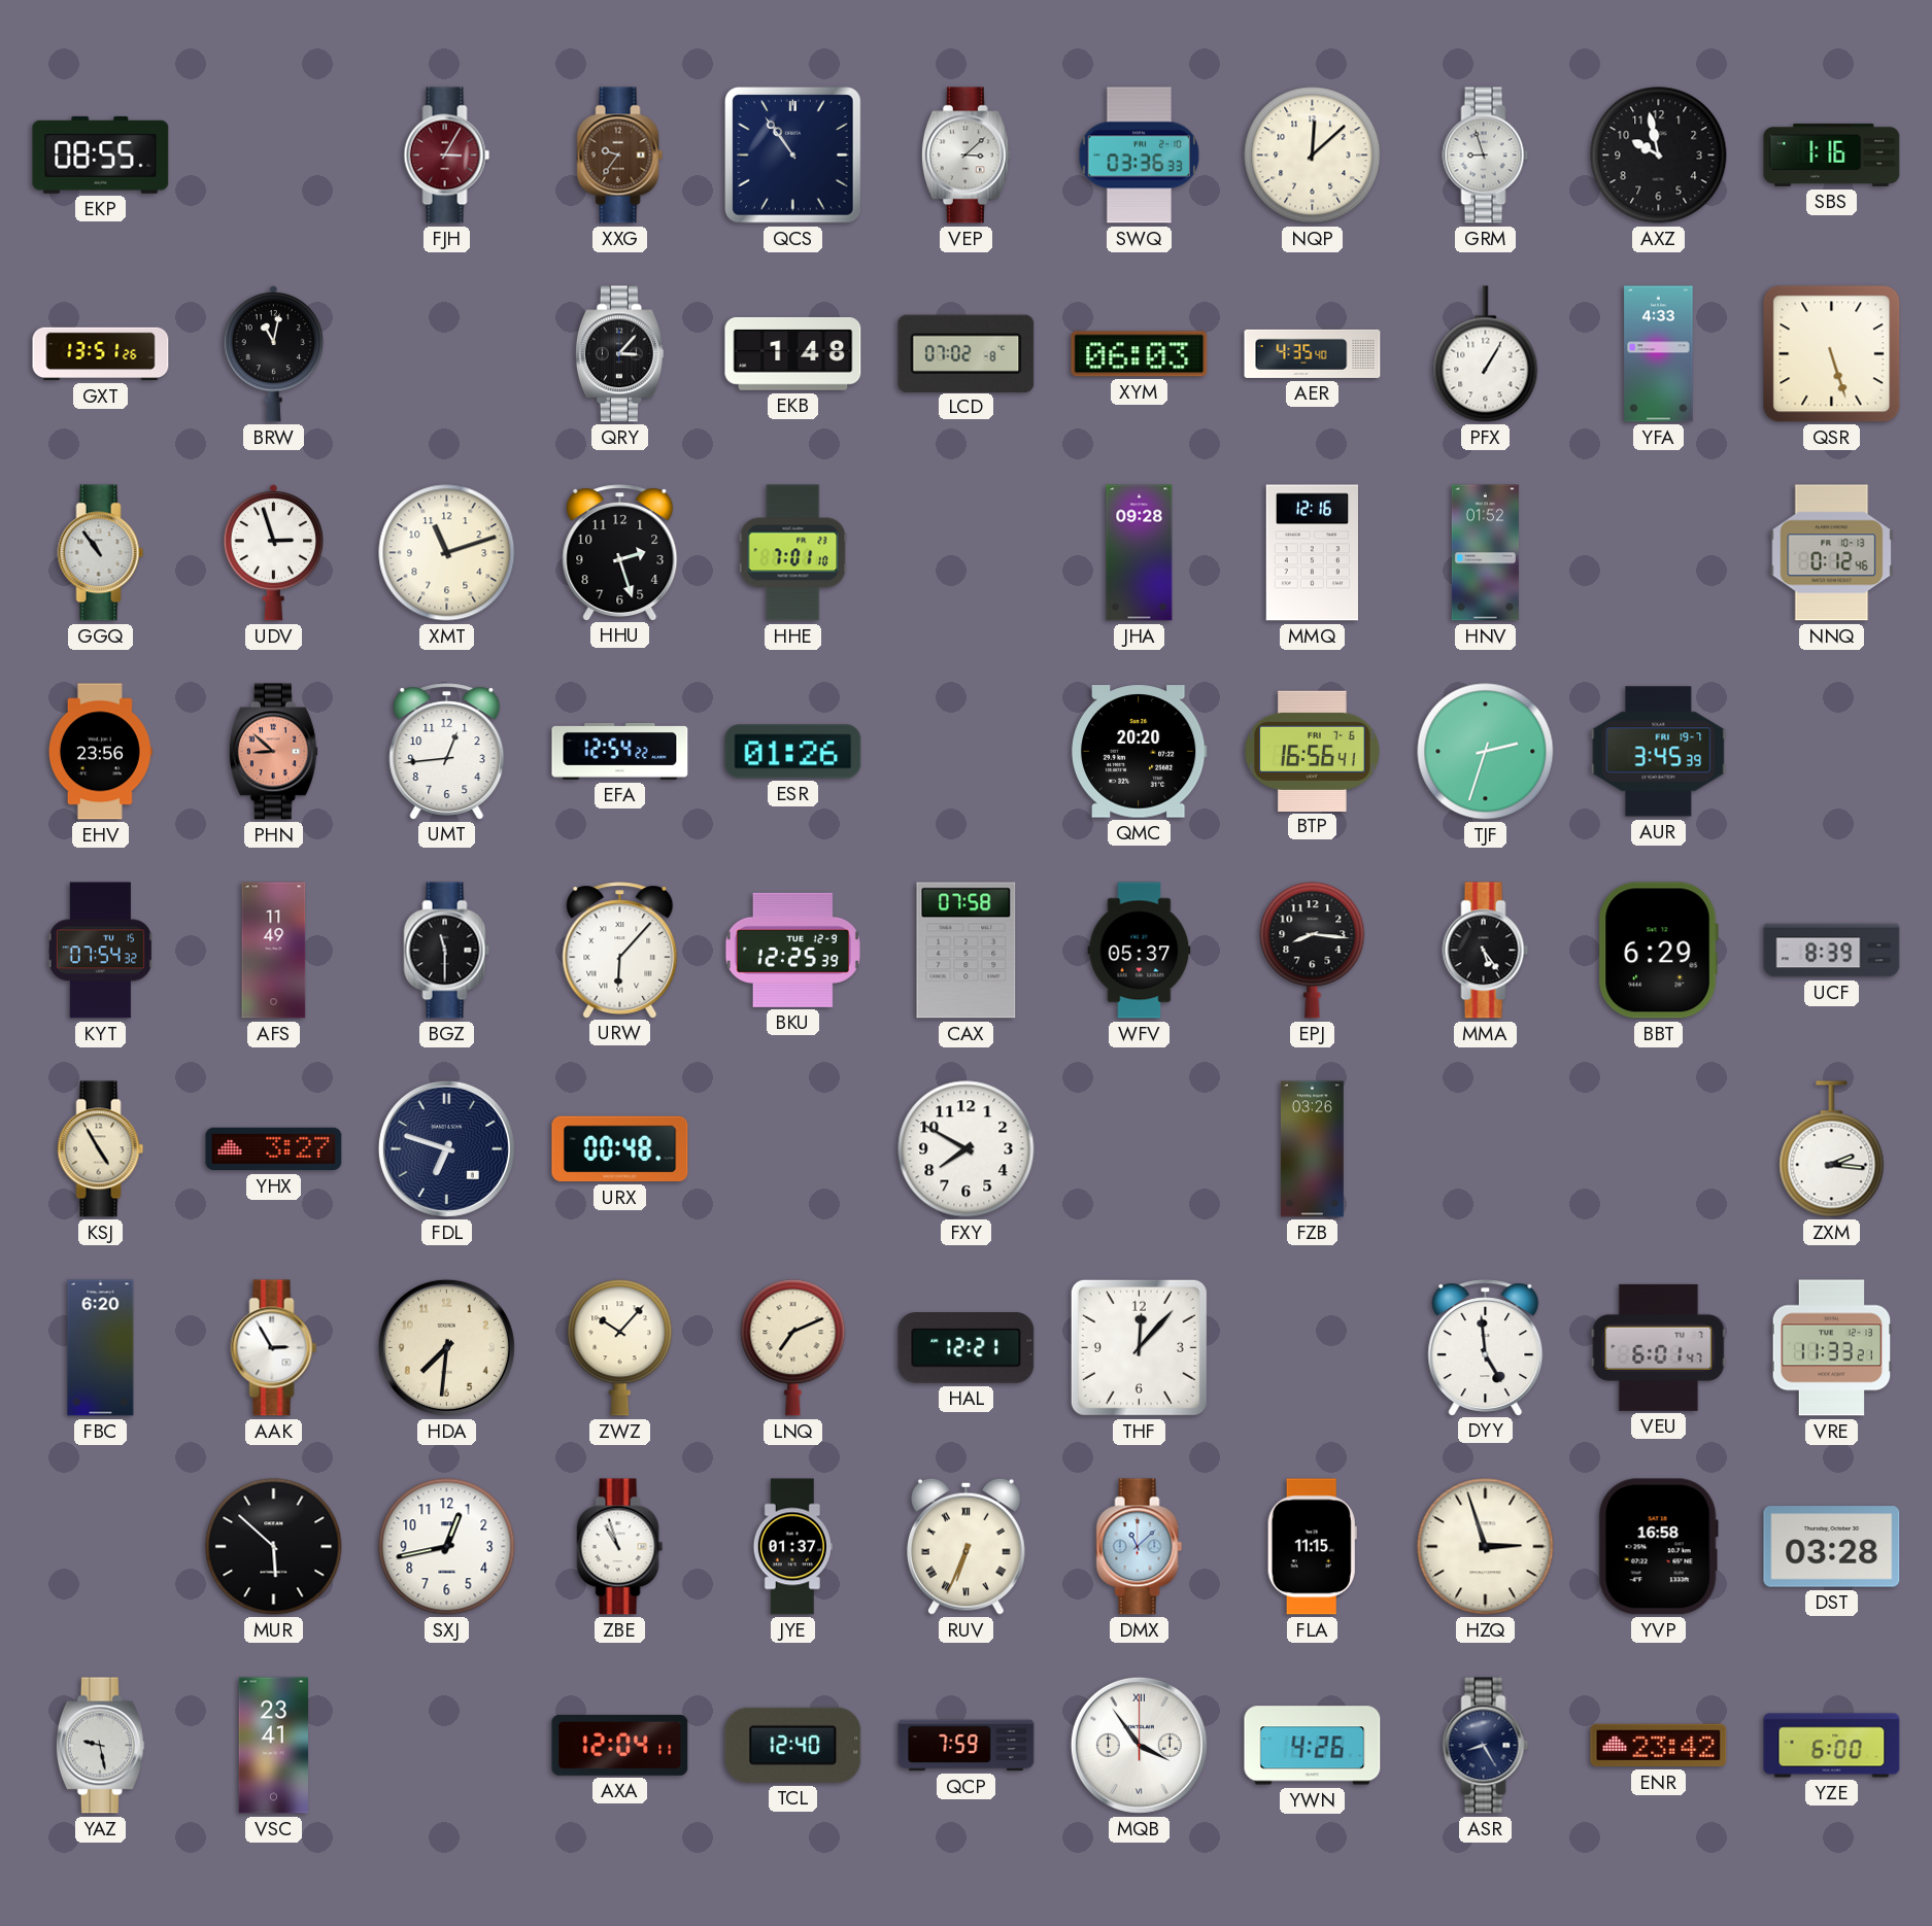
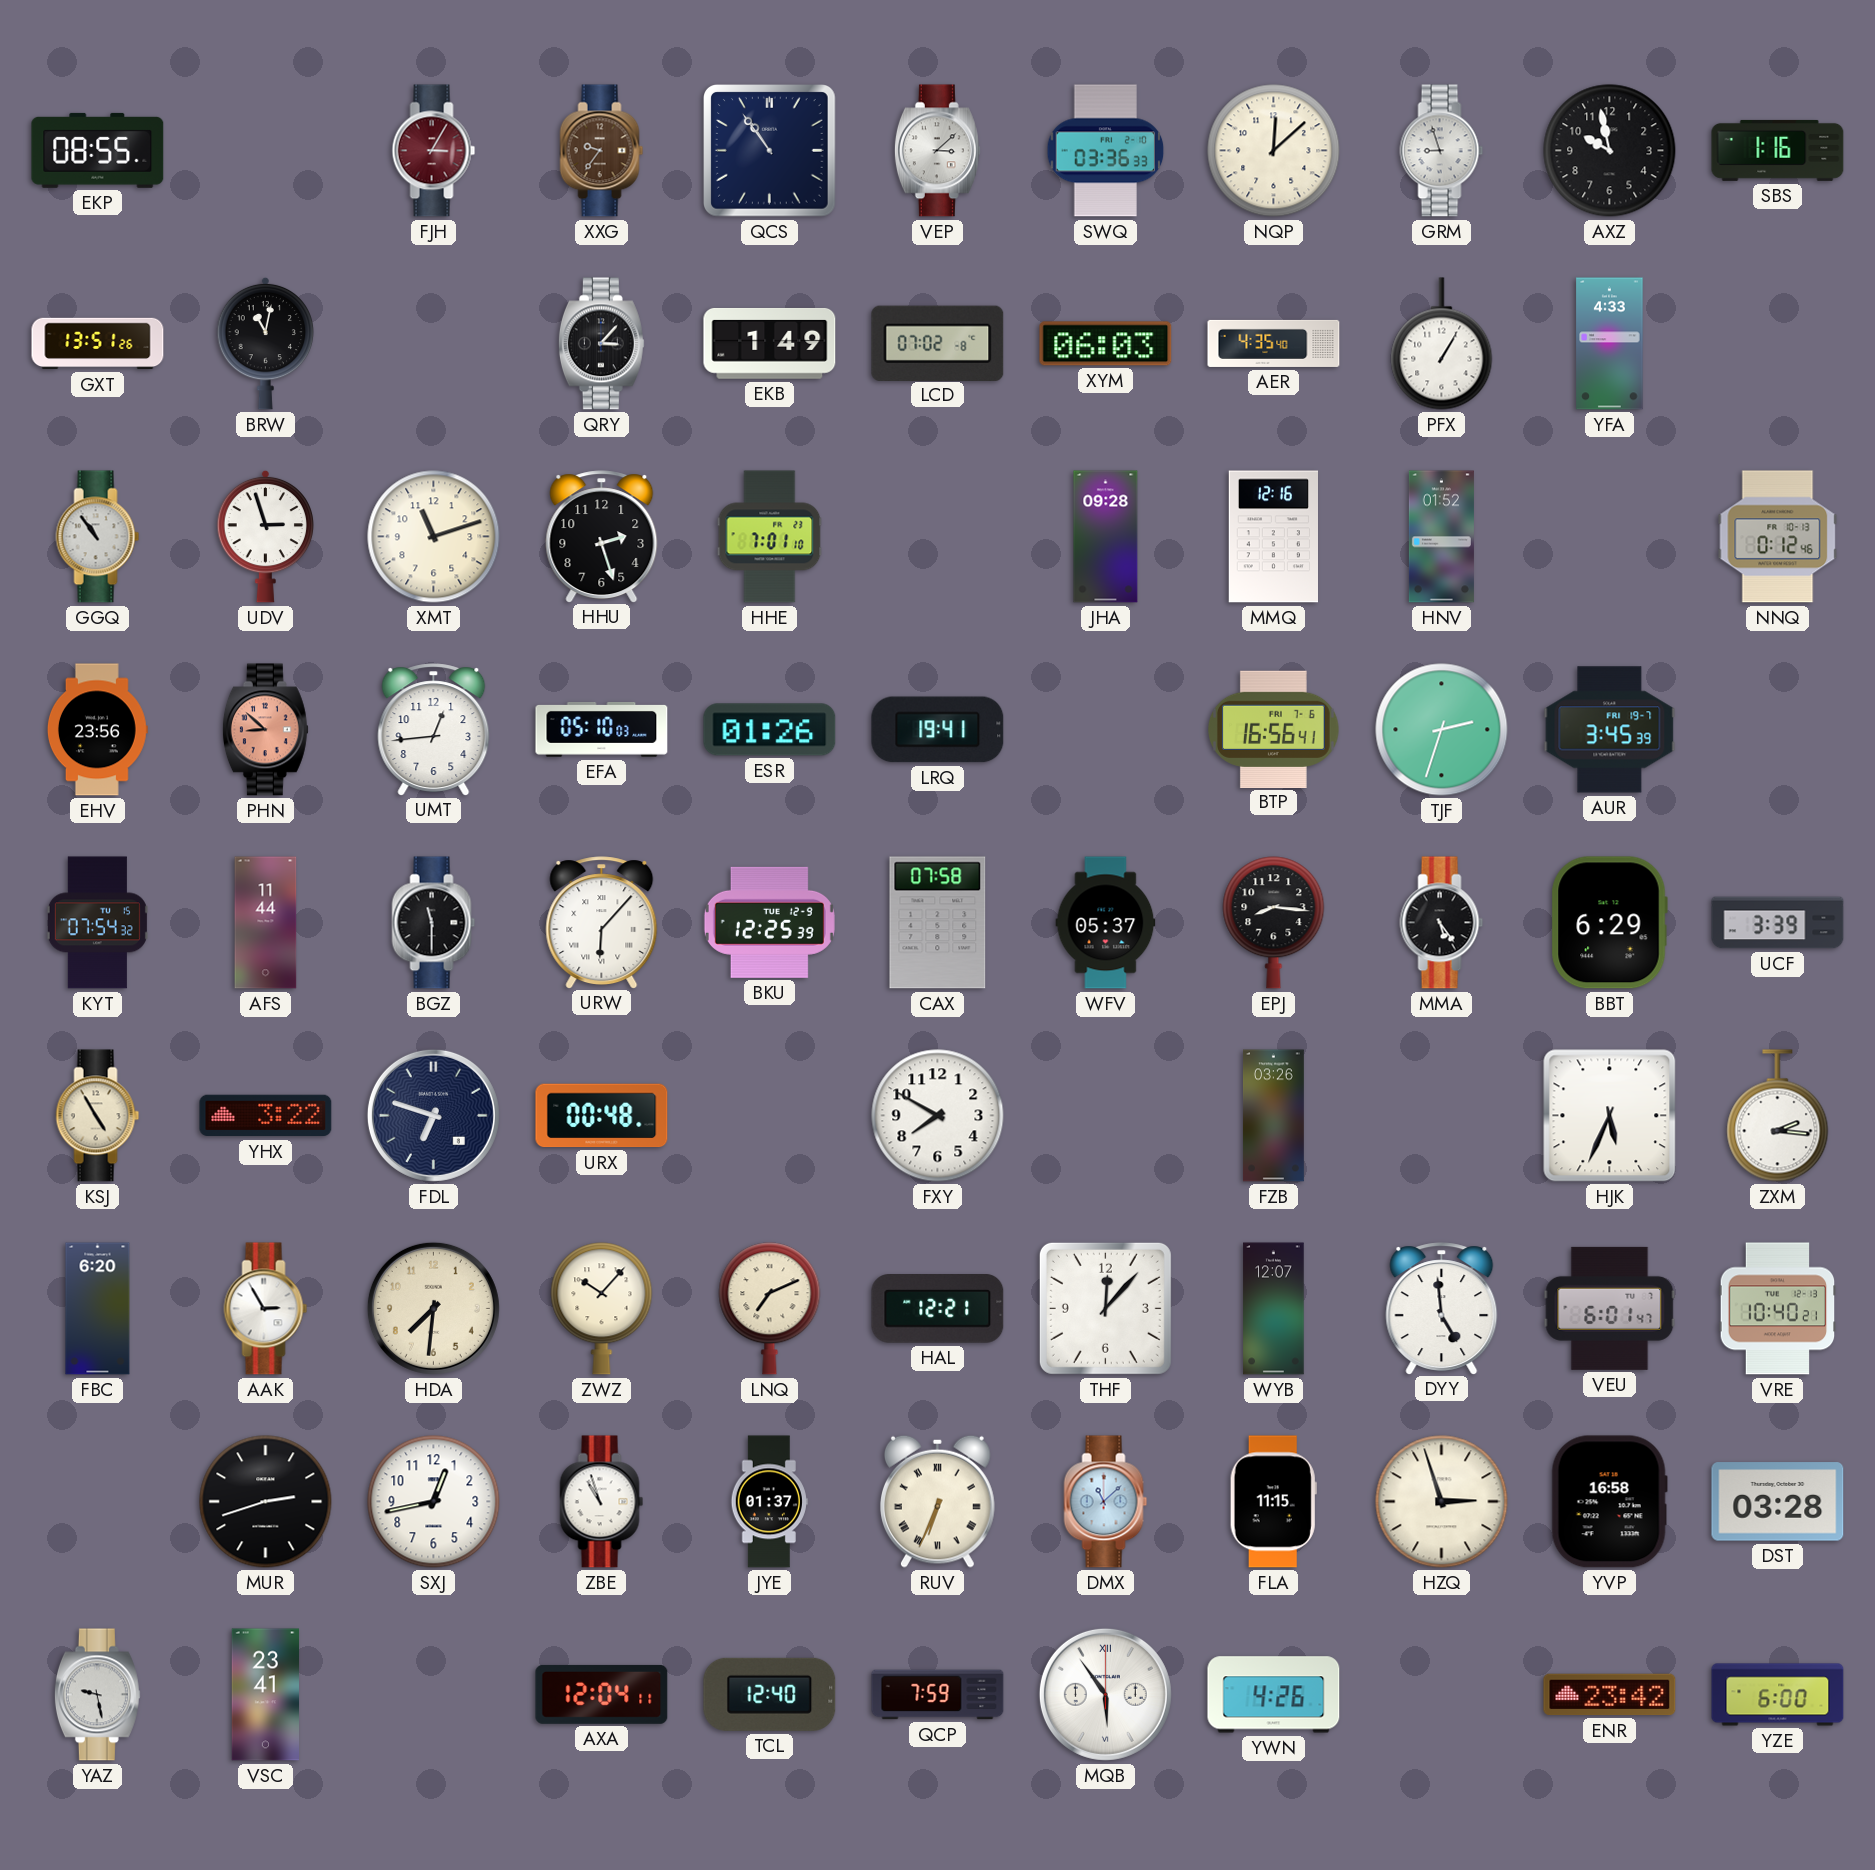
EKB: 1:48 -> 1:49
QSR: 5:27 -> none
EFA: 12:54 -> 05:10
LRQ: none -> 19:41
QMC: 20:20 -> none
AFS: 11:49 -> 11:44
UCF: 8:39 -> 3:39
YHX: 3:27 -> 3:22
HJK: none -> 5:34
WYB: none -> 12:07
VRE: 11:33 -> 10:40
MUR: 5:52 -> 2:42
MQB: 3:54 -> 5:54
ASR: 8:25 -> none
